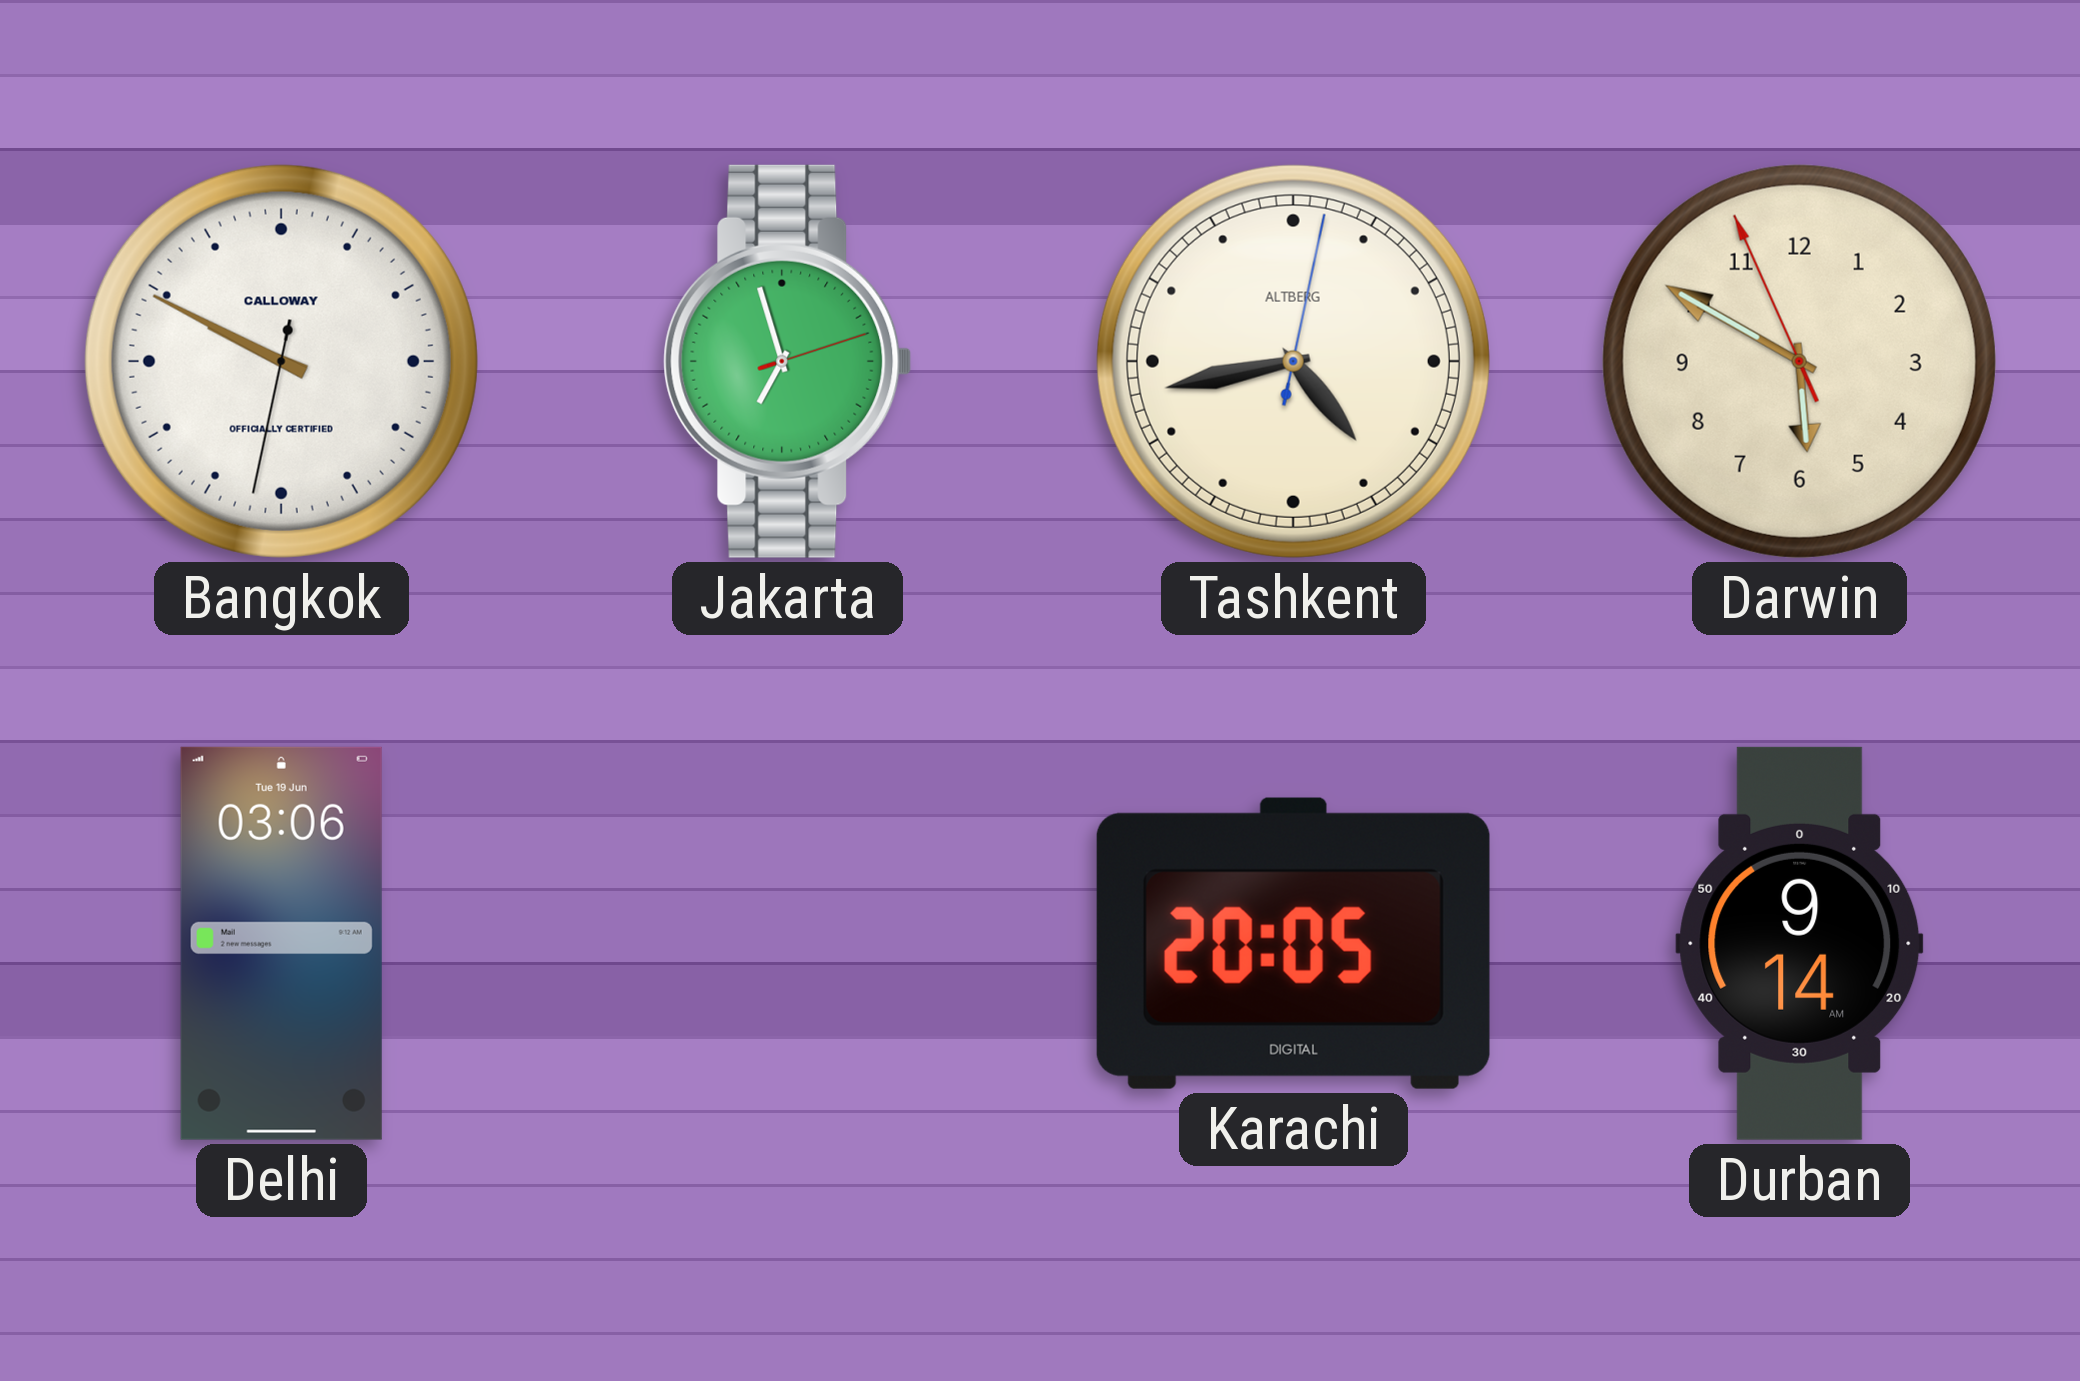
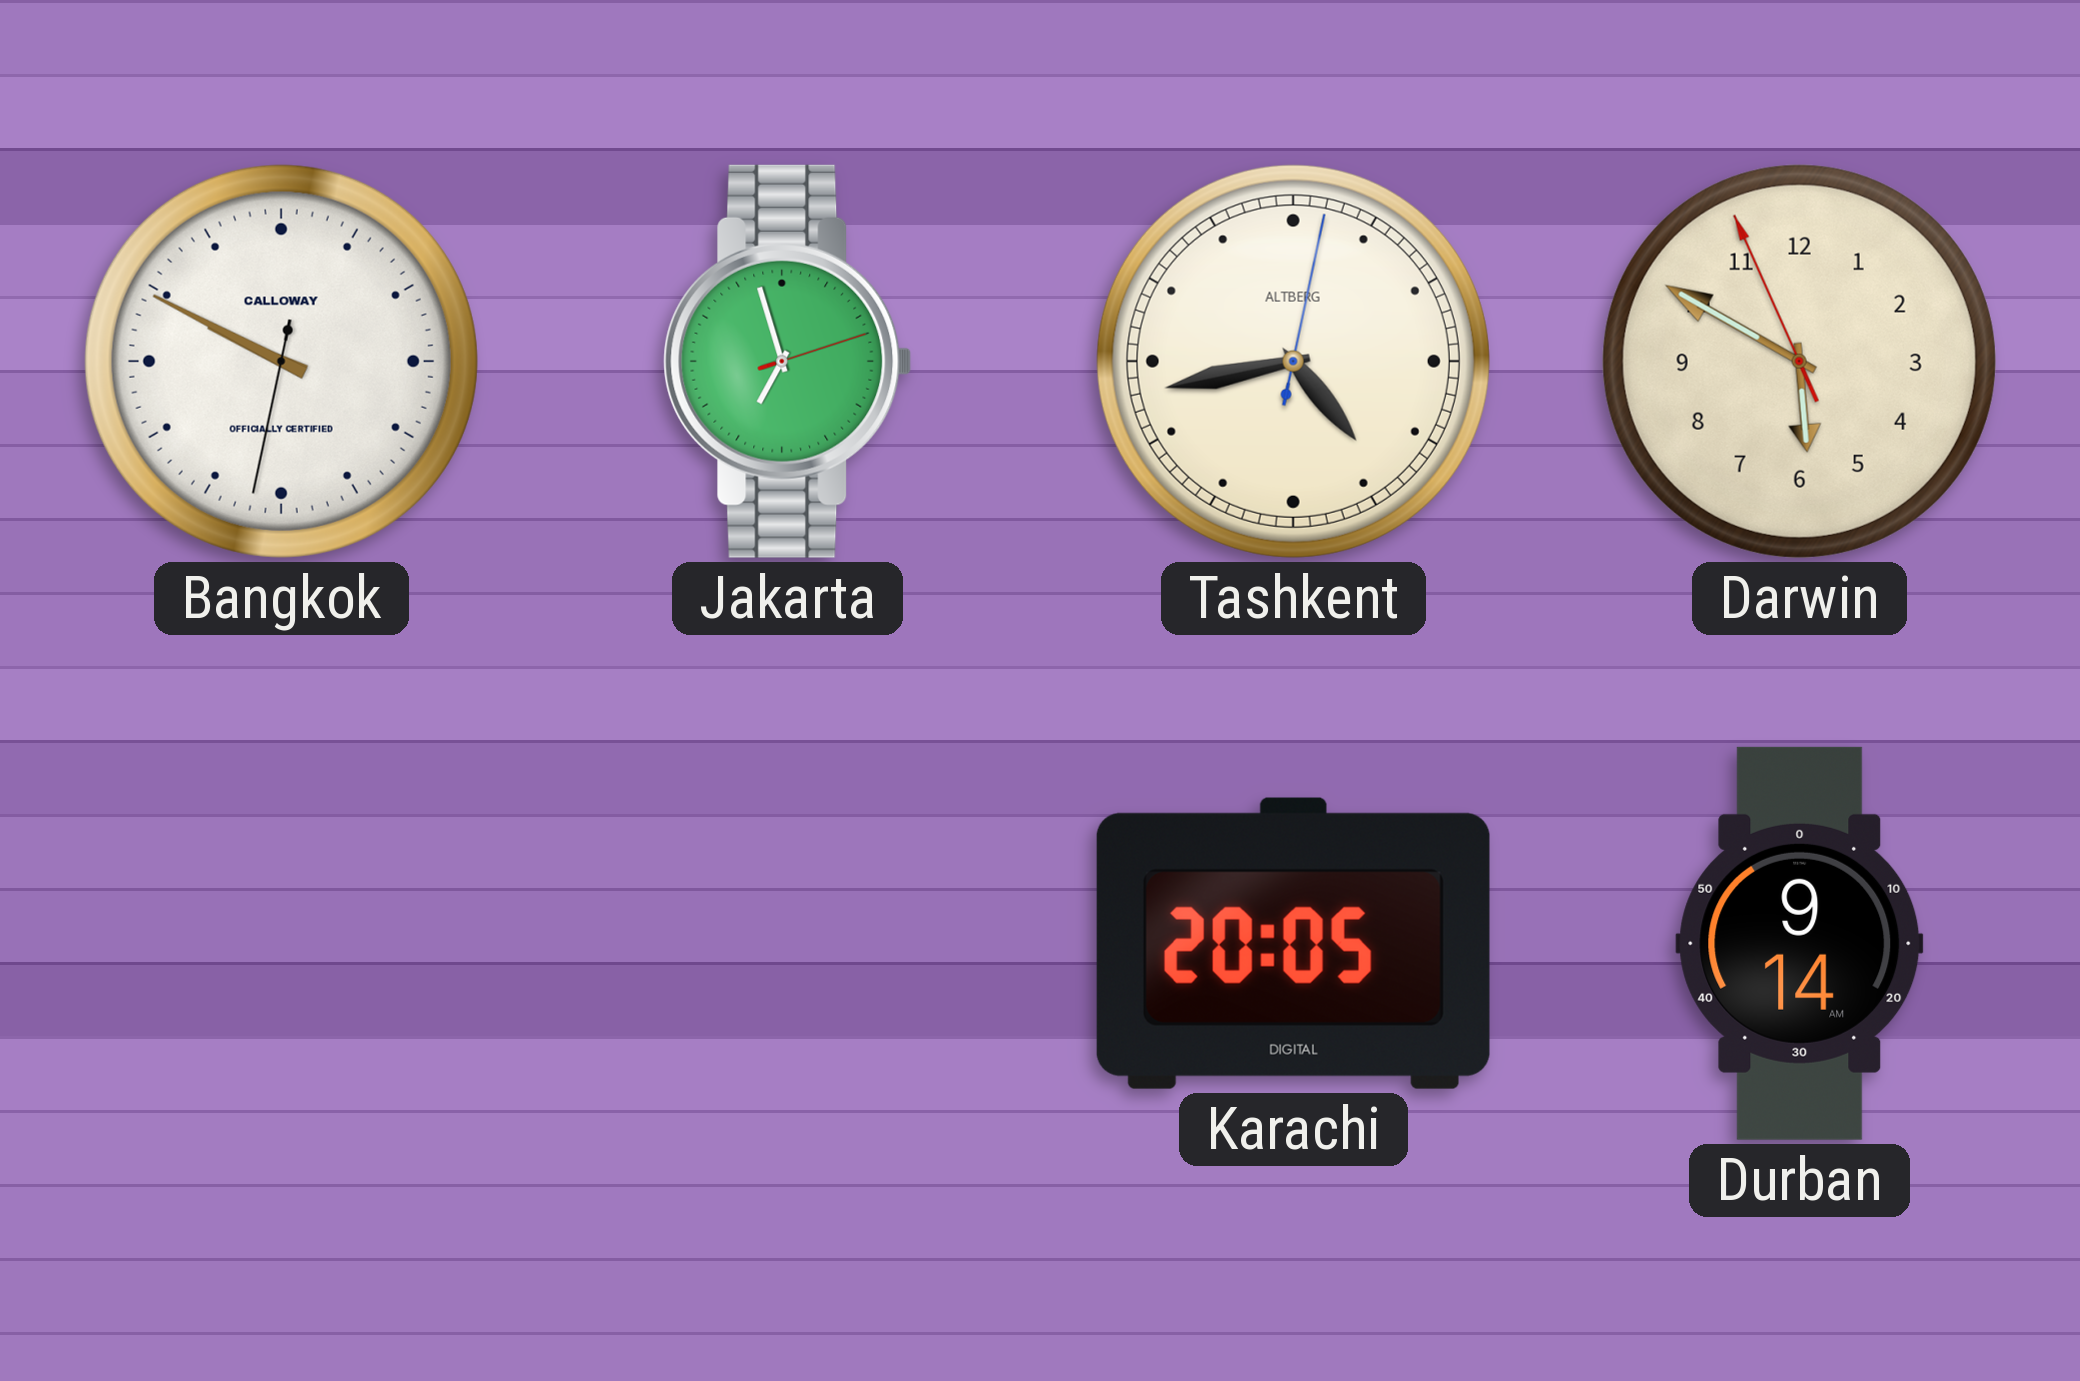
Delhi: 03:06 -> none
